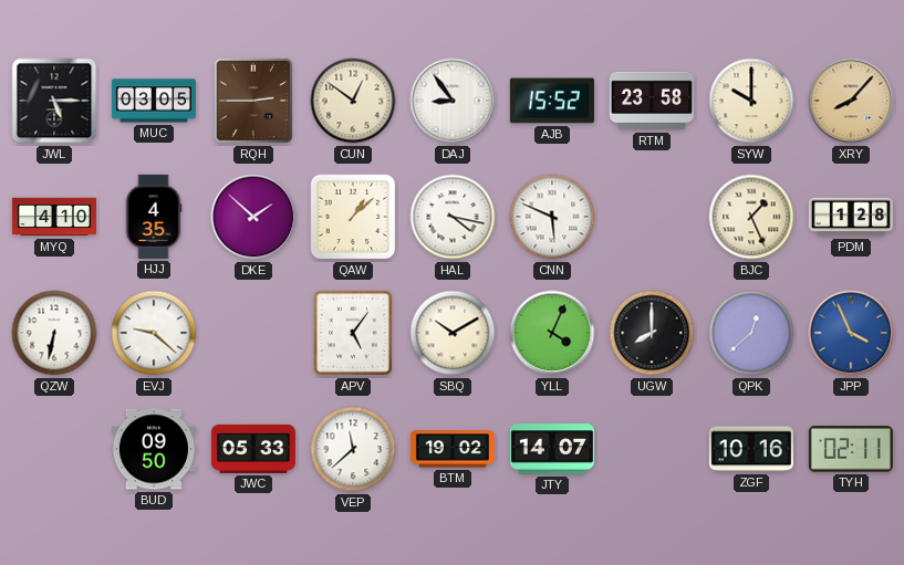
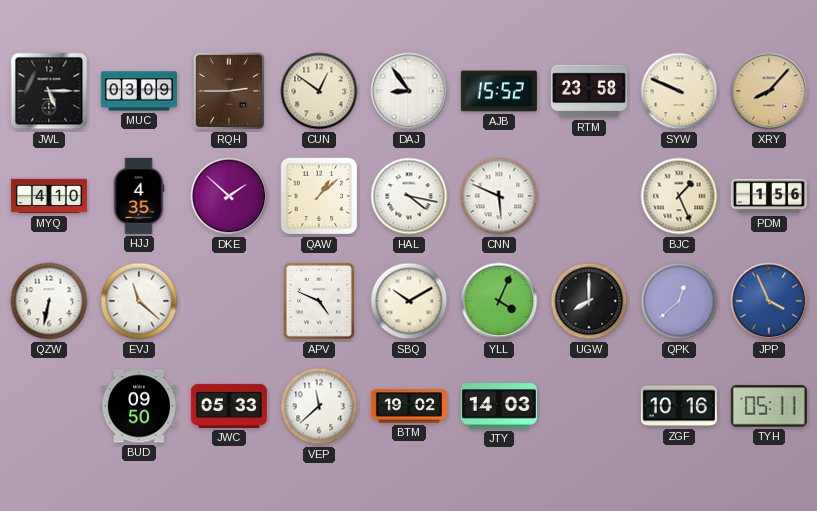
MUC: 03:05 -> 03:09
SYW: 10:00 -> 9:49
PDM: 1:28 -> 1:56
EVJ: 9:22 -> 11:22
APV: 5:06 -> 4:49
JTY: 14:07 -> 14:03
TYH: 02:11 -> 05:11
